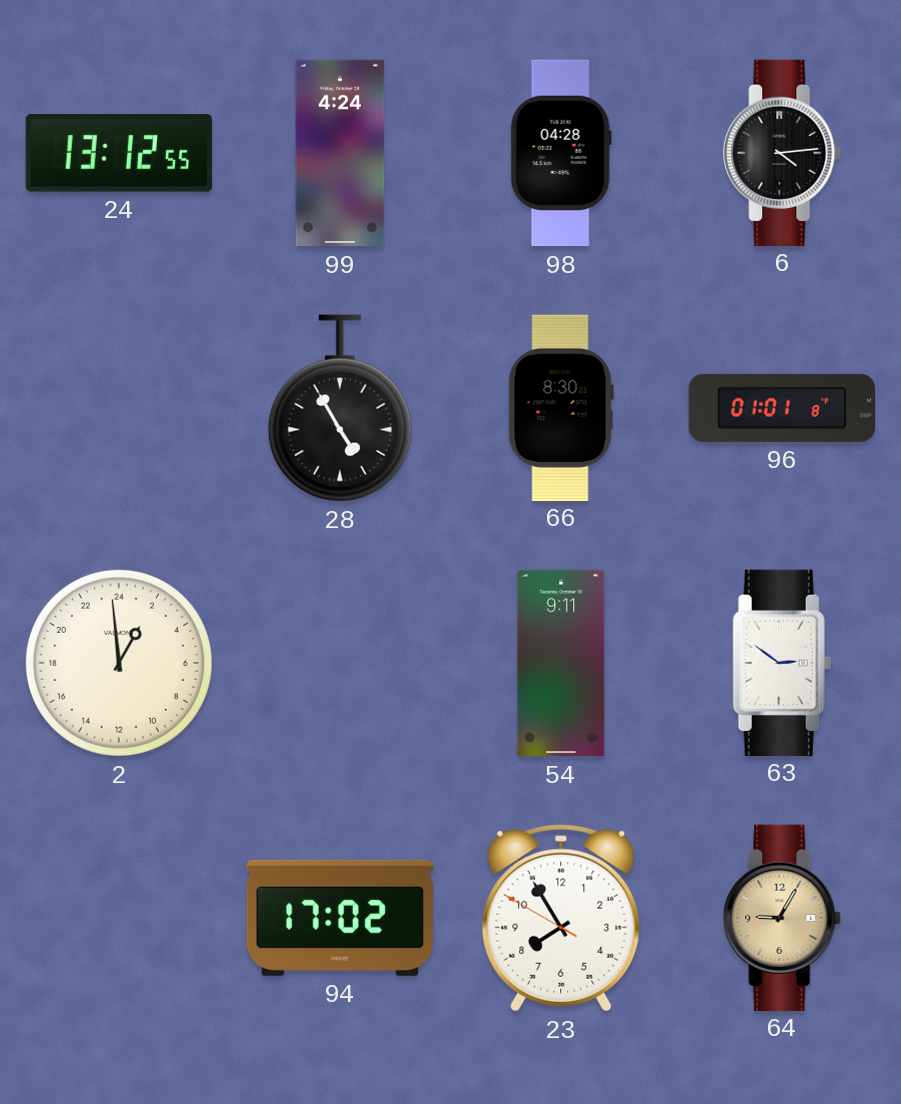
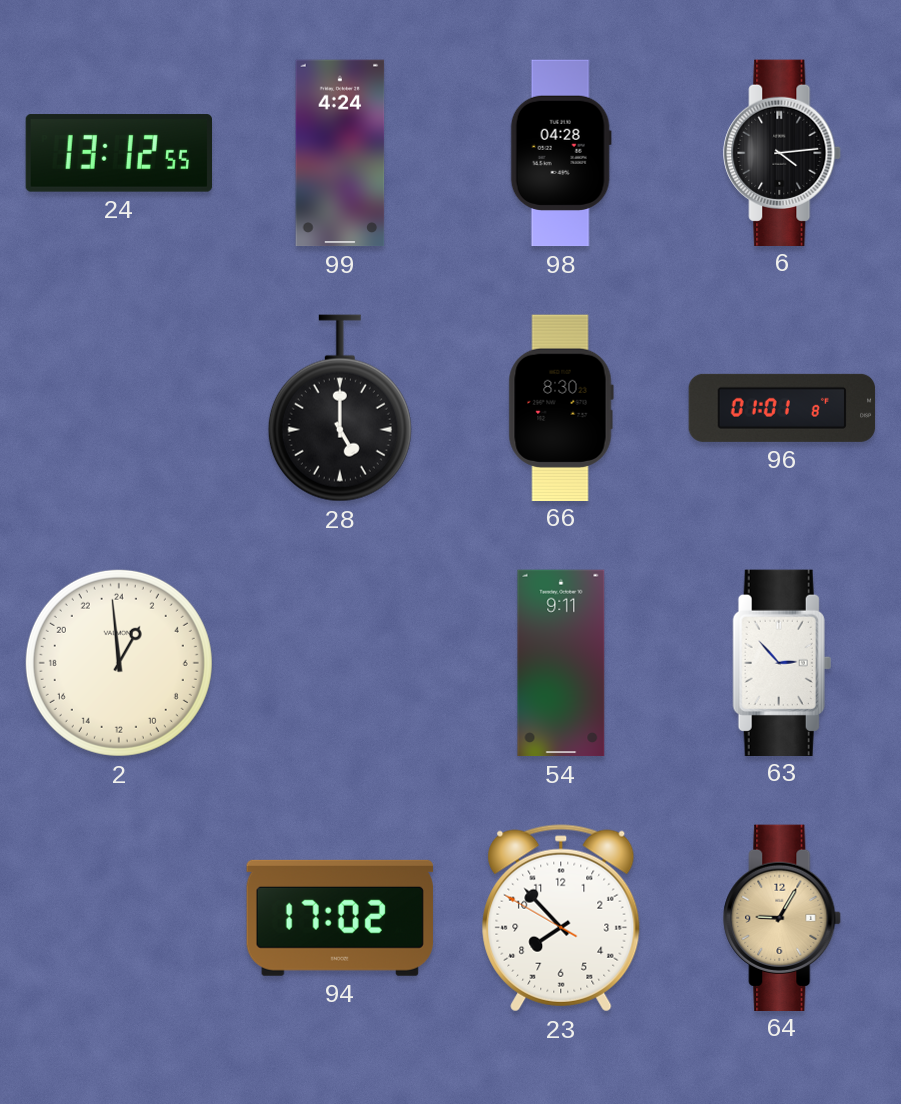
28: 4:55 -> 5:00
63: 2:51 -> 2:53
23: 7:54 -> 7:52
